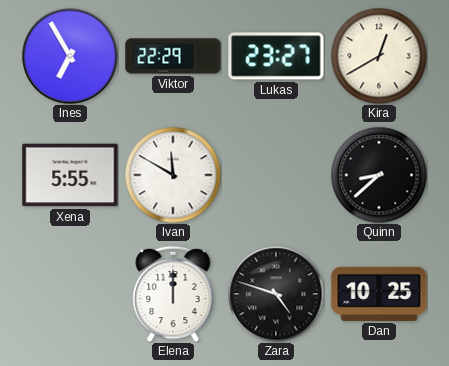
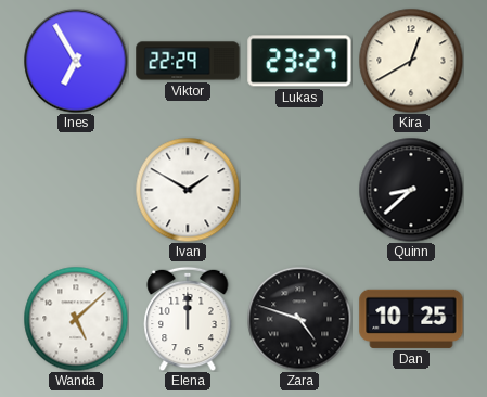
Xena: 5:55 -> none
Ivan: 11:50 -> 1:50
Wanda: none -> 5:08
